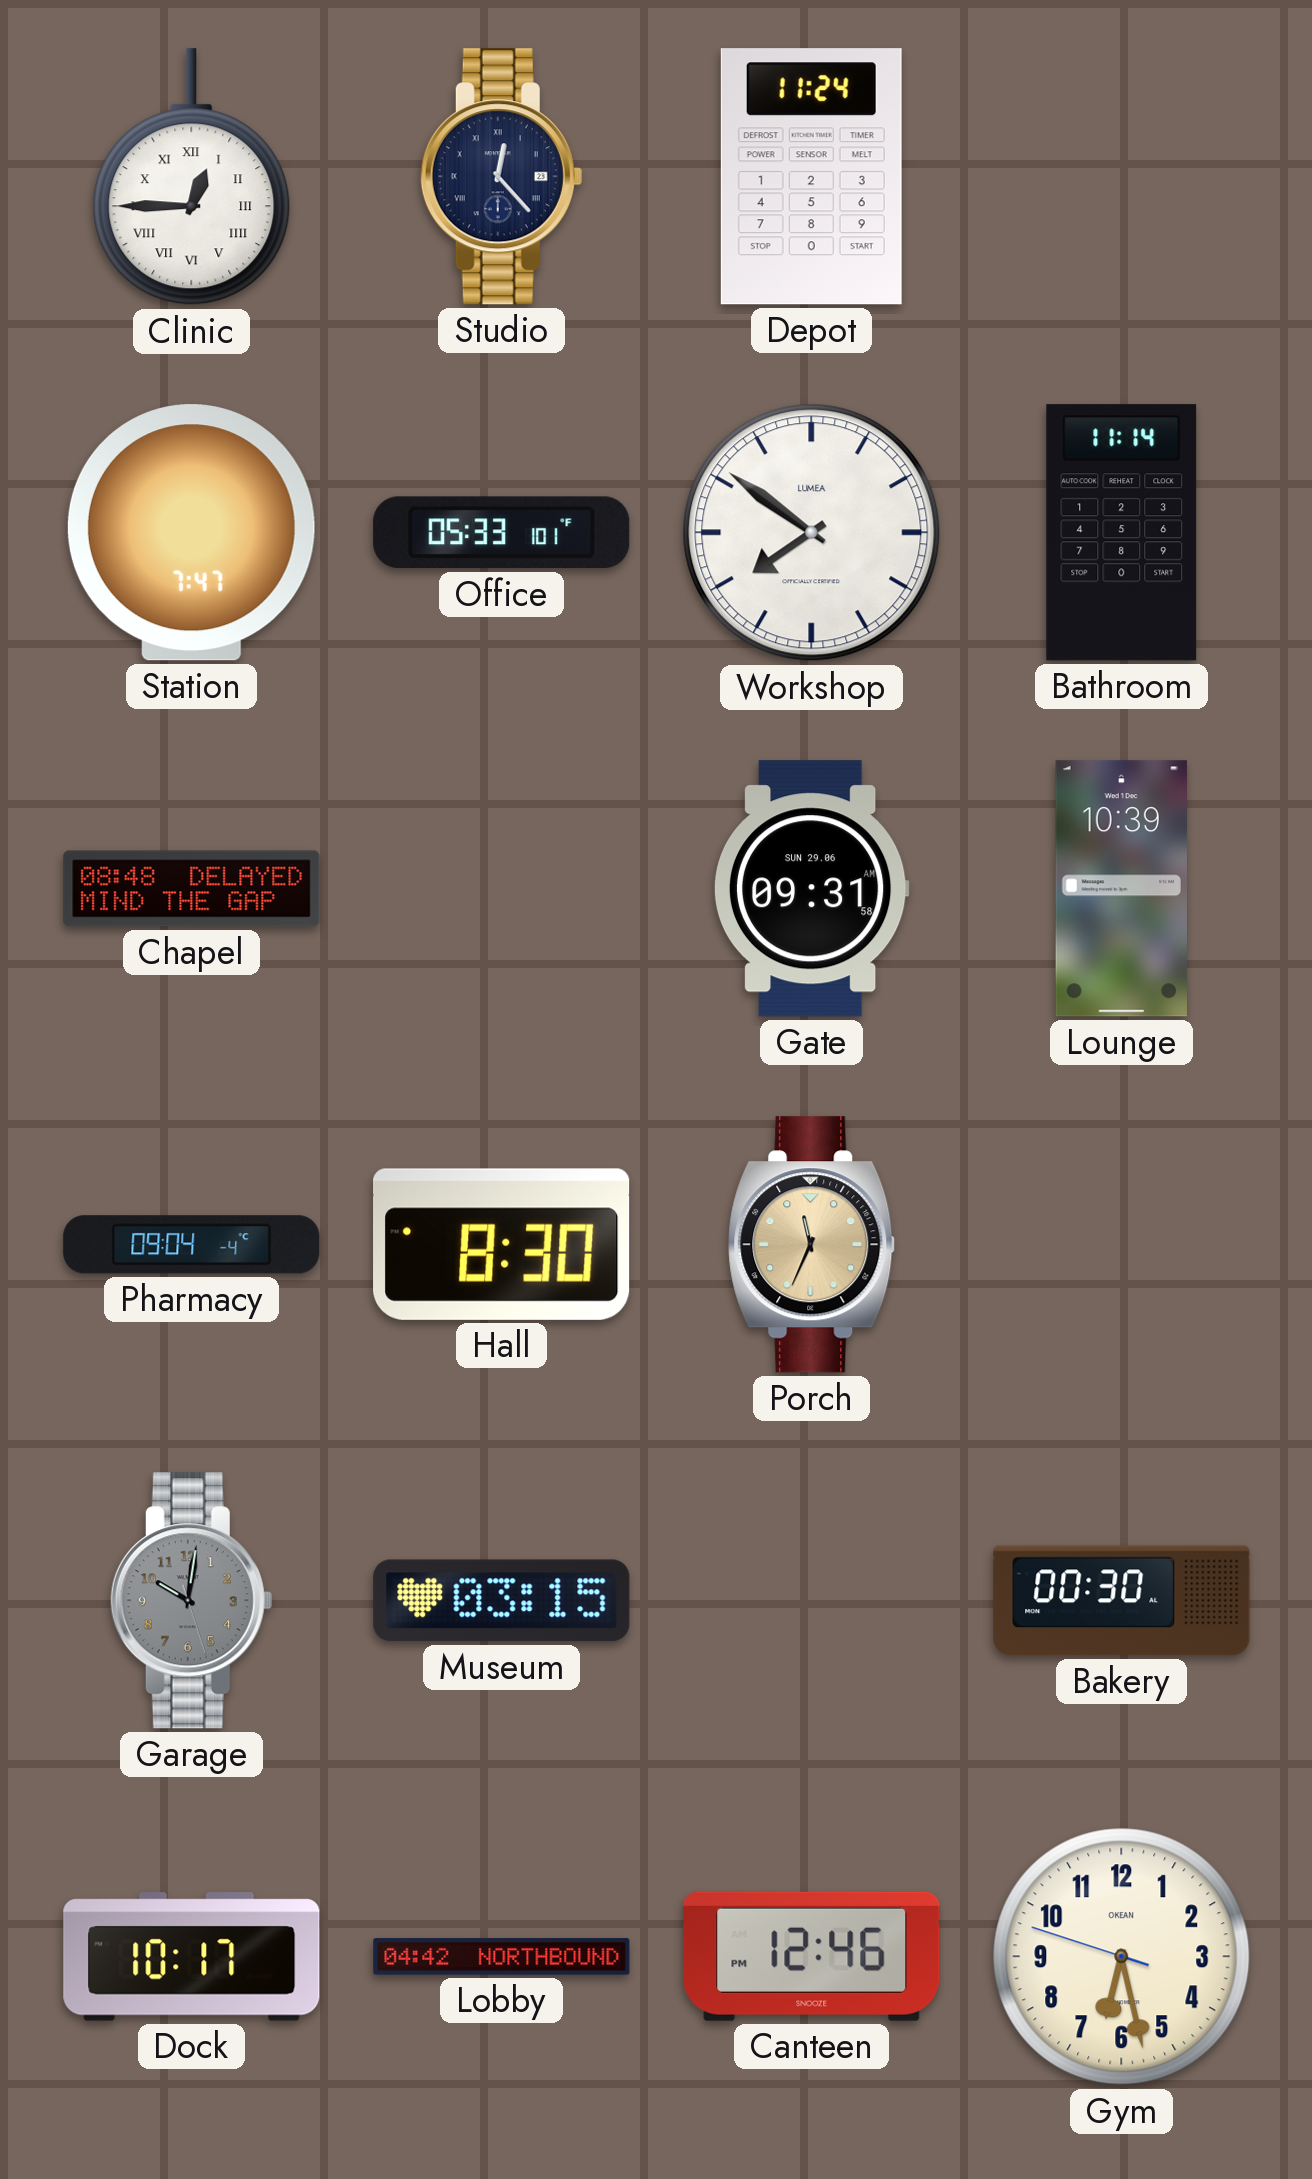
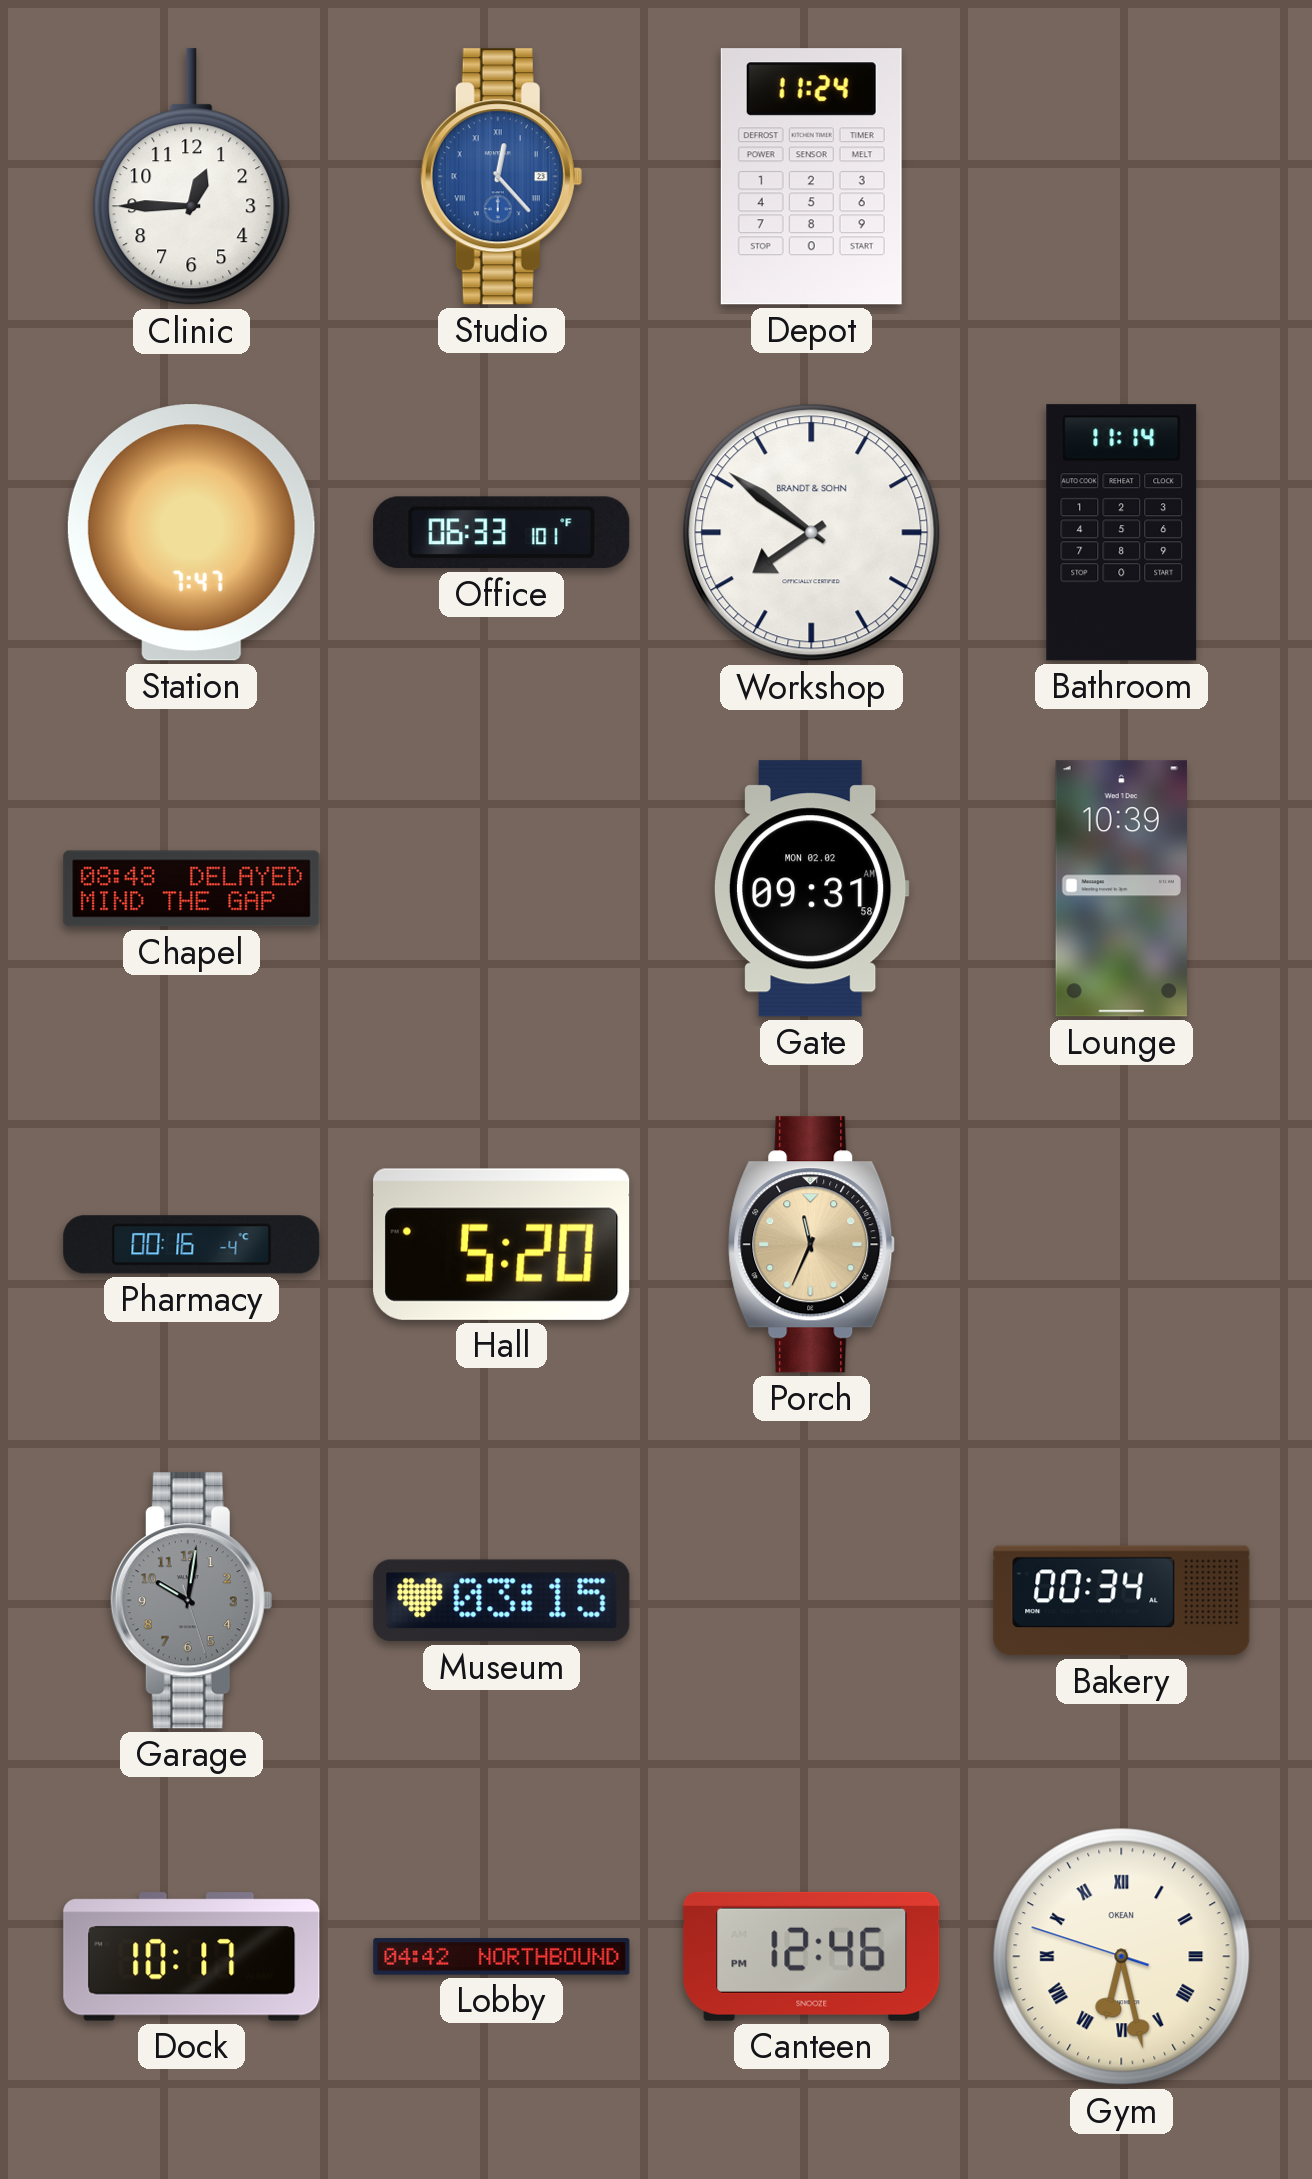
Clinic numerals: Roman -> Arabic
Studio dial: navy -> blue
Office: 05:33 -> 06:33
Workshop brand: LUMEA -> BRANDT & SOHN
Gate date: SUN 29.06 -> MON 02.02
Pharmacy: 09:04 -> 00:16
Hall: 8:30 -> 5:20
Bakery: 00:30 -> 00:34
Gym numerals: Arabic -> Roman
